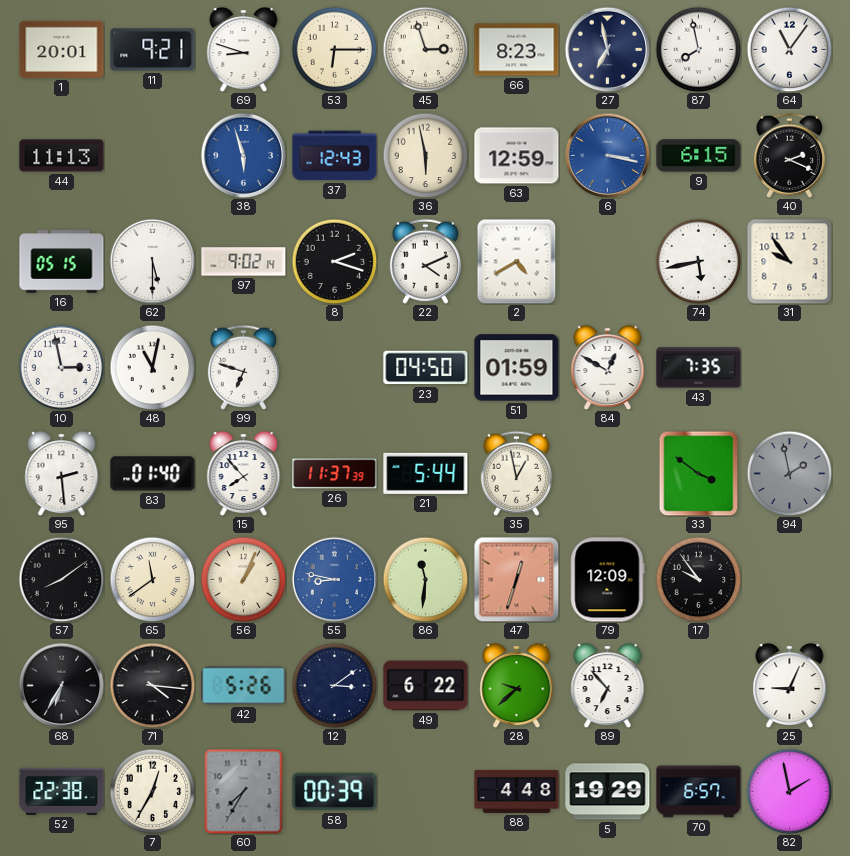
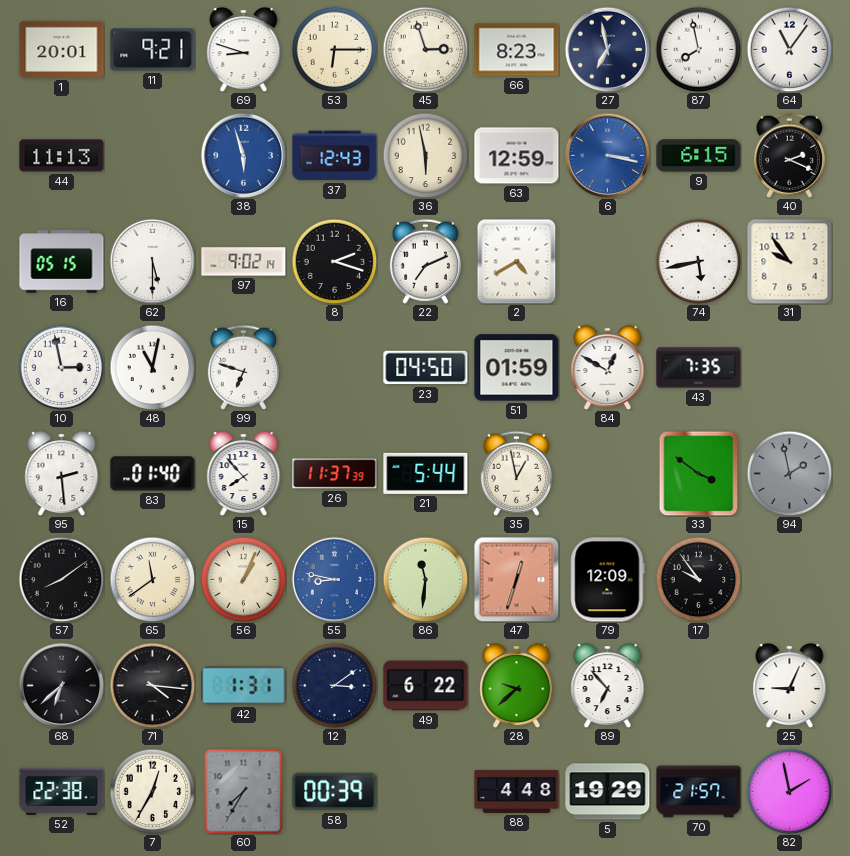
22: 4:11 -> 7:11
68: 6:35 -> 6:38
42: 5:26 -> 1:31
70: 6:57 -> 21:57
